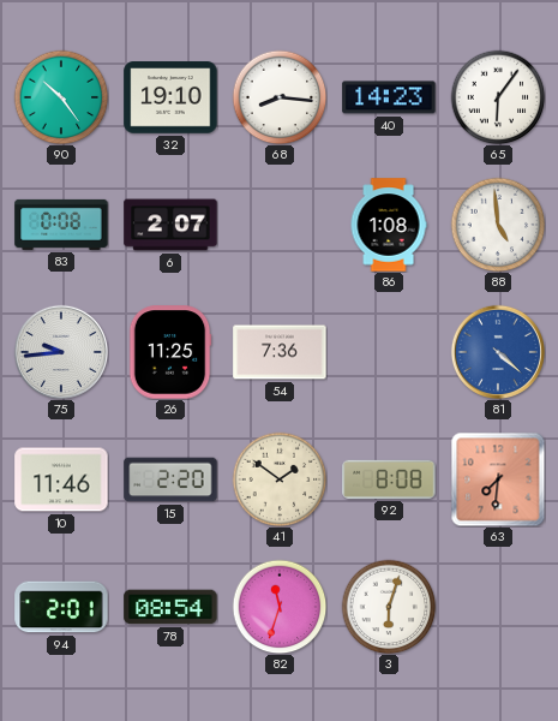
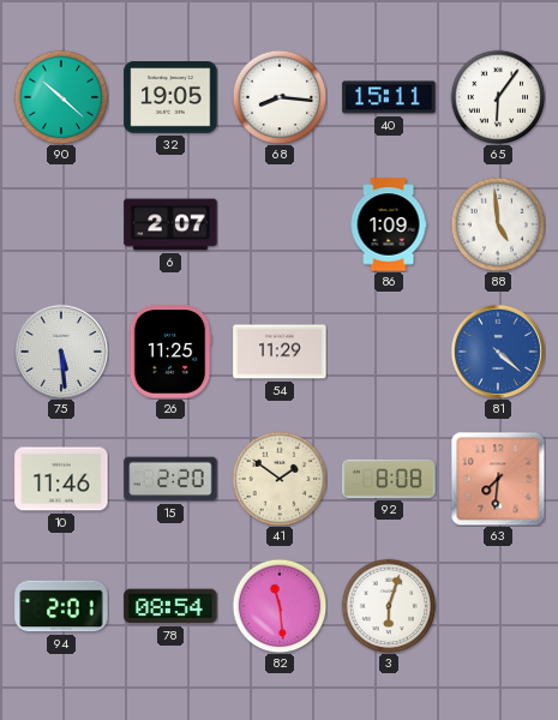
90: 10:24 -> 10:22
32: 19:10 -> 19:05
40: 14:23 -> 15:11
83: 0:08 -> none
86: 1:08 -> 1:09
75: 9:44 -> 5:29
54: 7:36 -> 11:29
82: 11:33 -> 11:29
